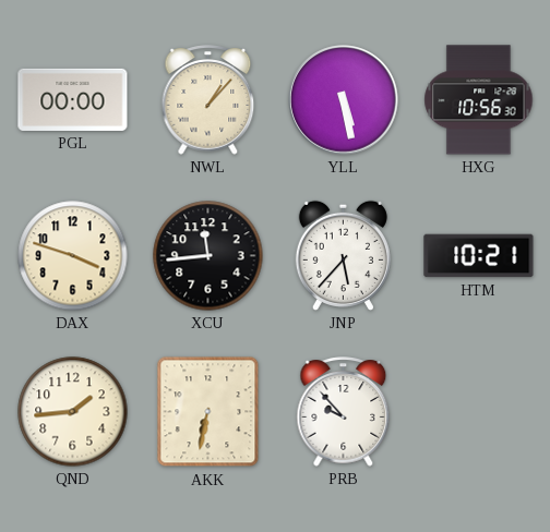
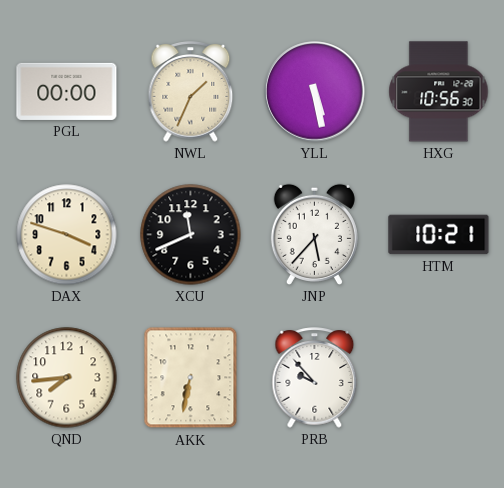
NWL: 1:07 -> 1:34
XCU: 11:44 -> 11:41
QND: 1:44 -> 7:44
